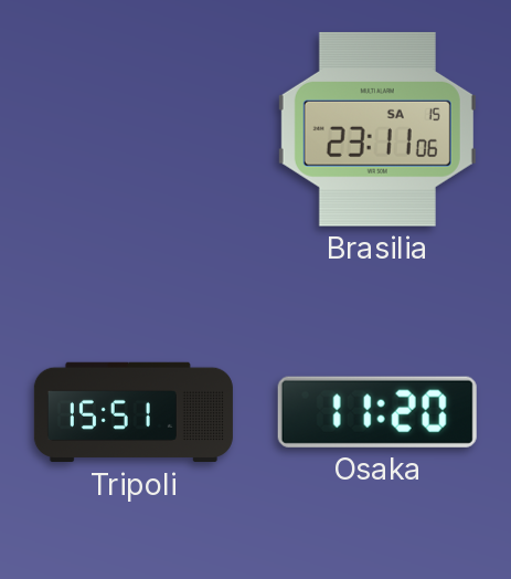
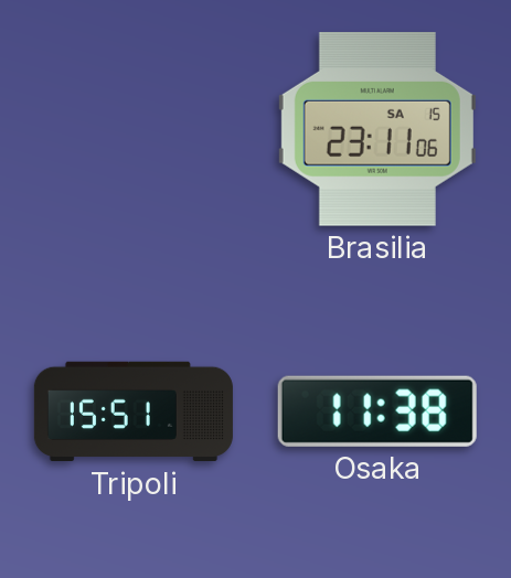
Osaka: 11:20 -> 11:38
